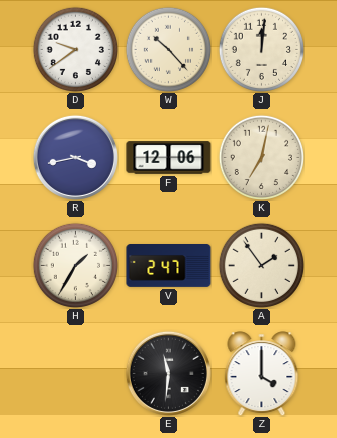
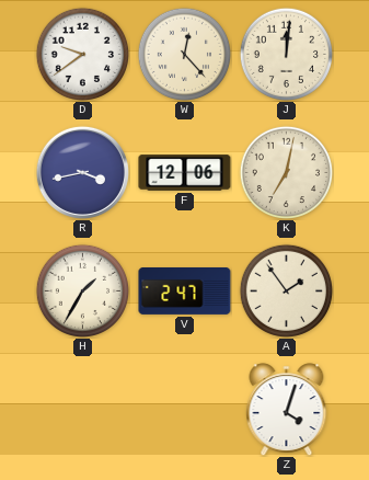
W: 10:23 -> 12:23
E: 11:31 -> none
Z: 4:00 -> 4:03
